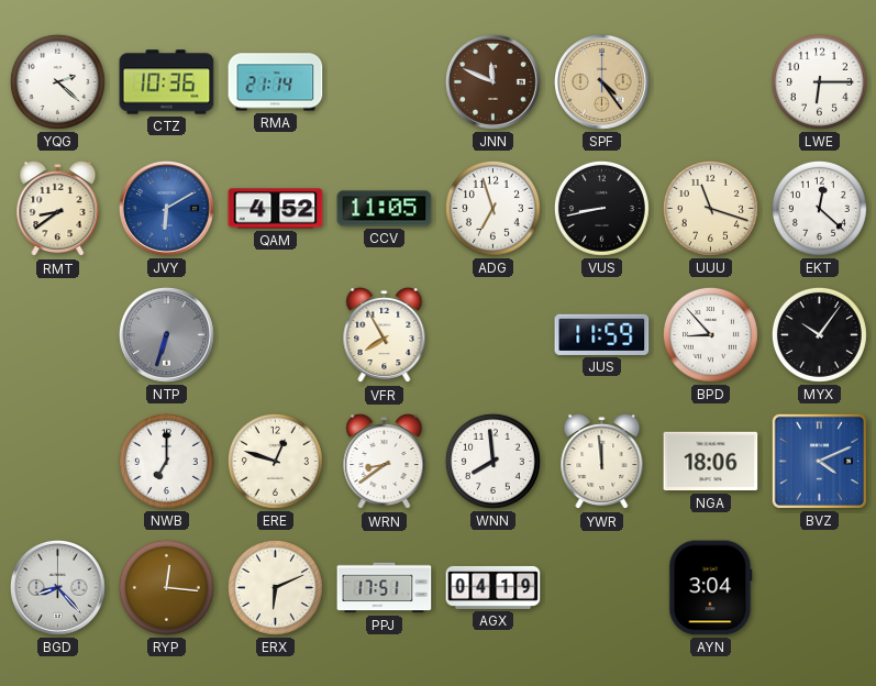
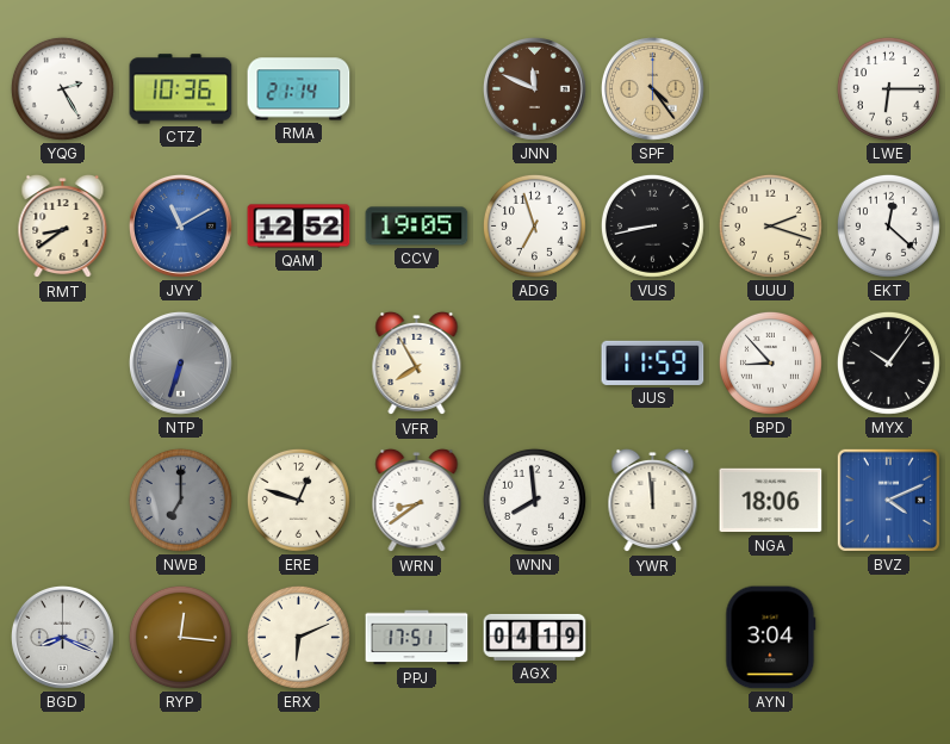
YQG: 2:22 -> 2:25
JVY: 6:10 -> 11:10
QAM: 4:52 -> 12:52
CCV: 11:05 -> 19:05
UUU: 11:18 -> 2:18
NWB dial: white -> grey
BGD: 8:23 -> 8:19
